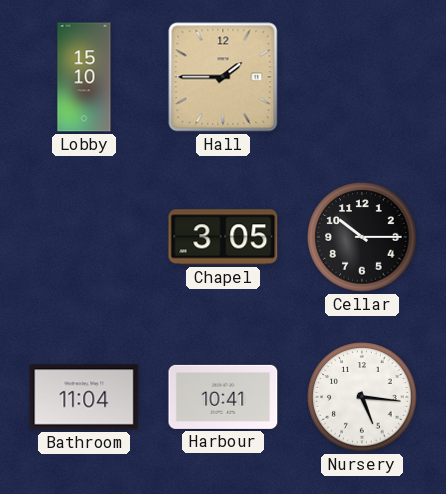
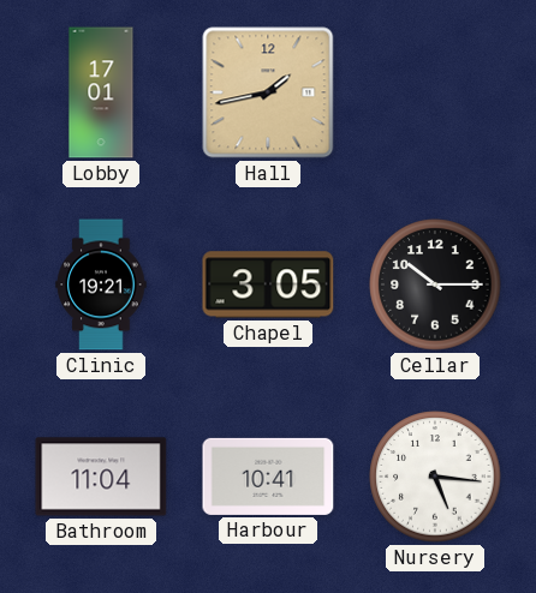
Lobby: 15:10 -> 17:01
Hall: 1:45 -> 1:43
Clinic: none -> 19:21
